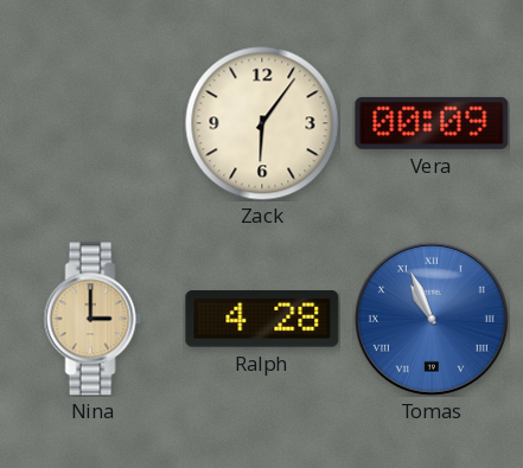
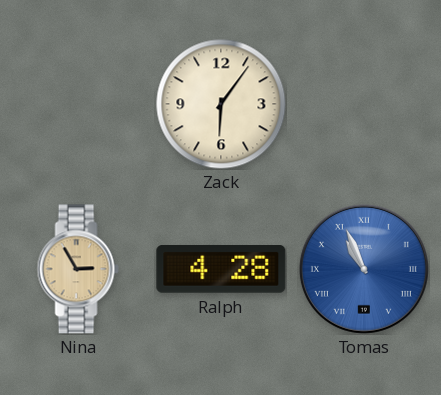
Vera: 00:09 -> none
Nina: 3:00 -> 2:55
